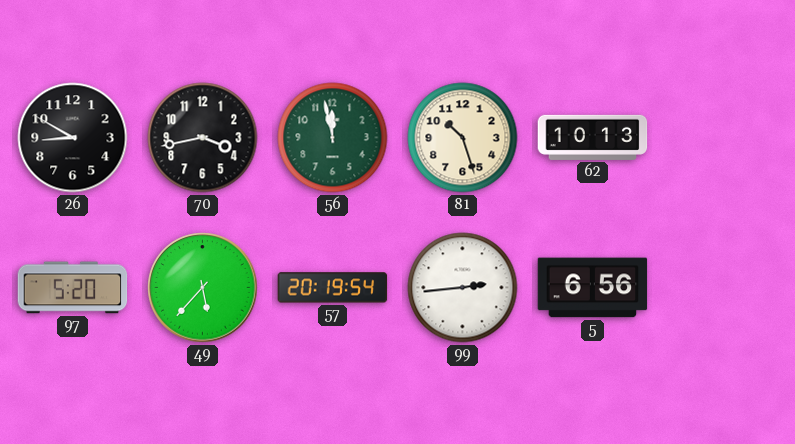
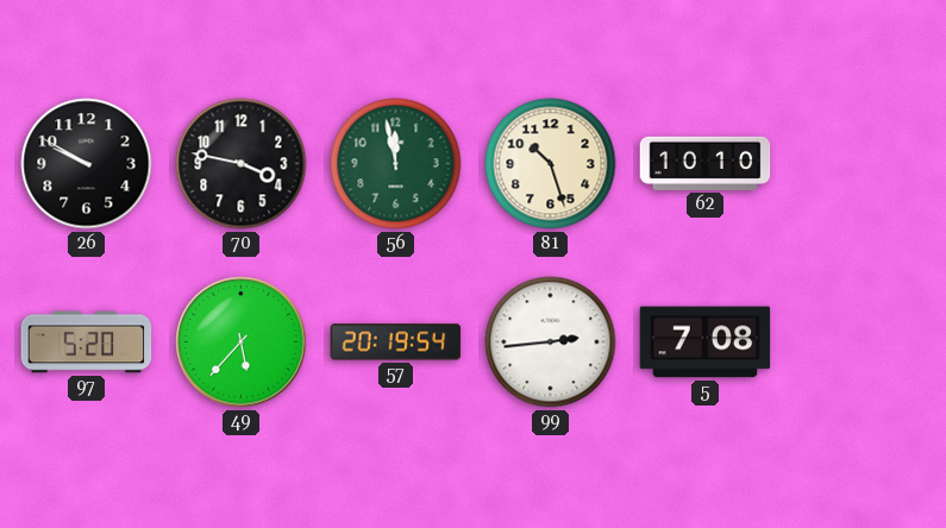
26: 8:50 -> 9:50
70: 3:43 -> 3:47
62: 10:13 -> 10:10
5: 6:56 -> 7:08
